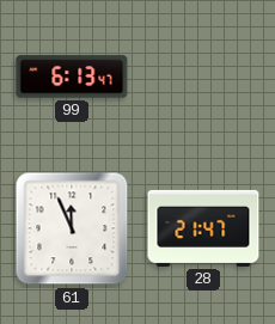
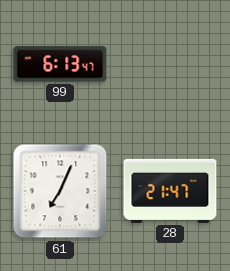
61: 11:56 -> 7:04
